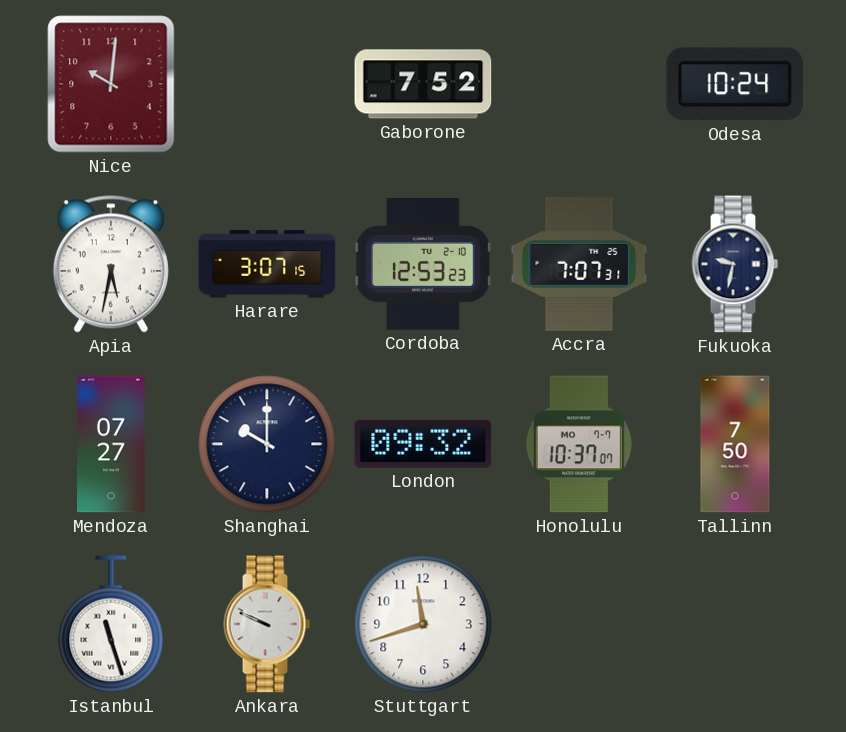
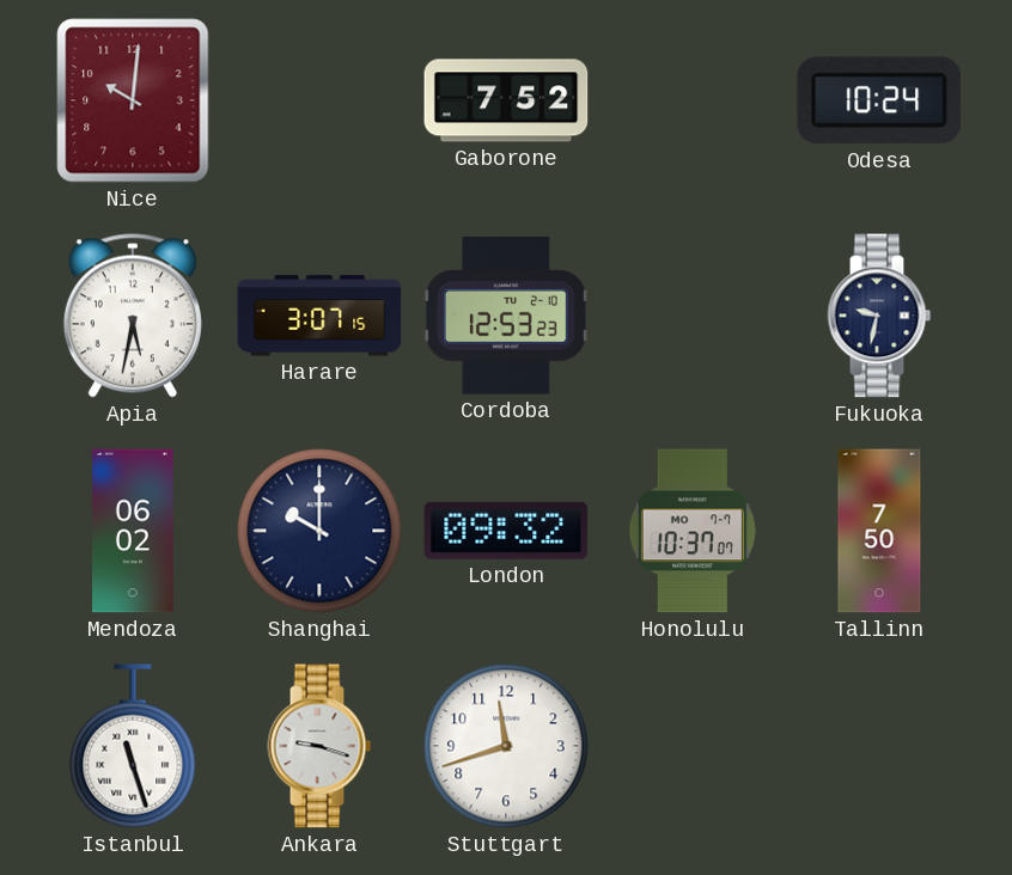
Accra: 7:07 -> none
Mendoza: 07:27 -> 06:02
Ankara: 9:49 -> 9:18
